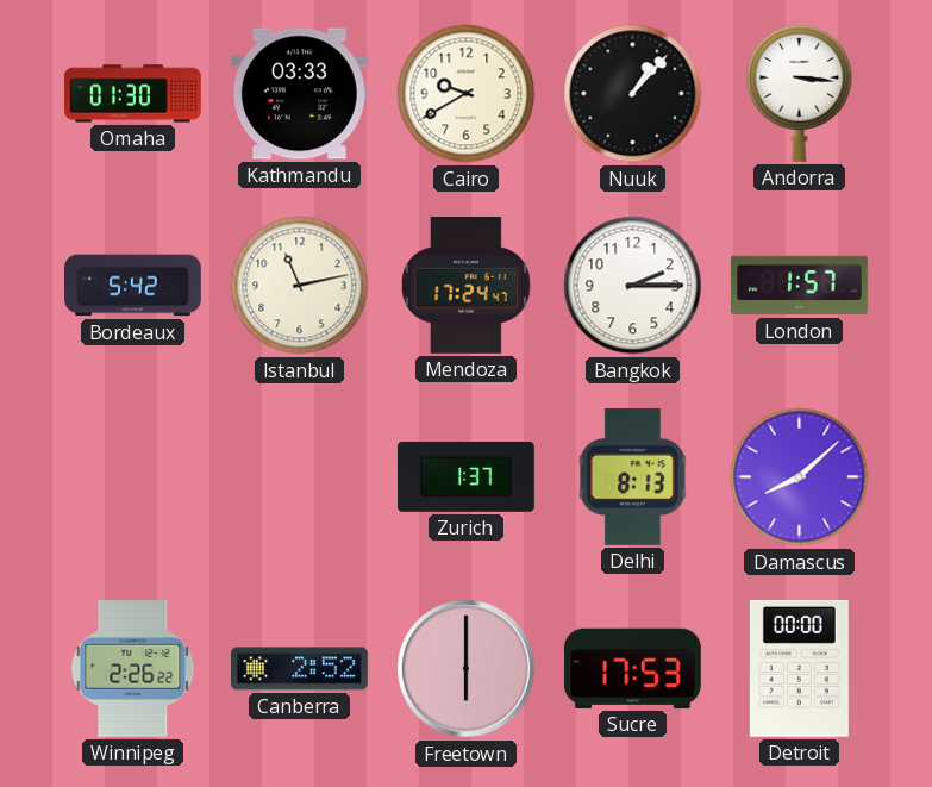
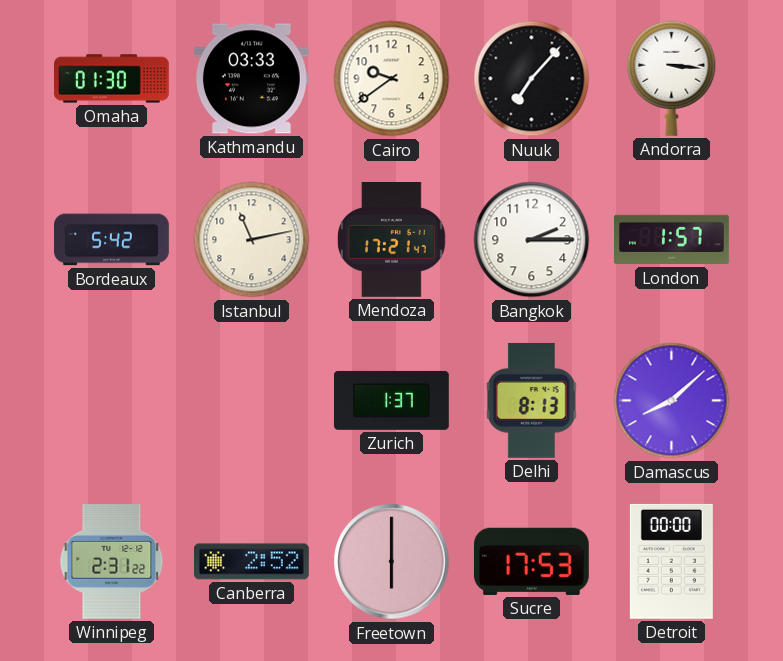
Cairo: 9:40 -> 9:39
Nuuk: 1:07 -> 7:07
Mendoza: 17:24 -> 17:21
Winnipeg: 2:26 -> 2:31
